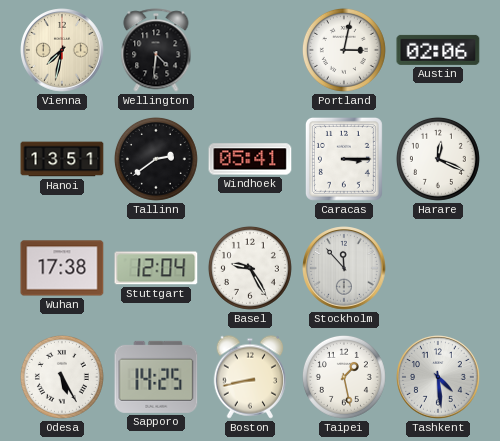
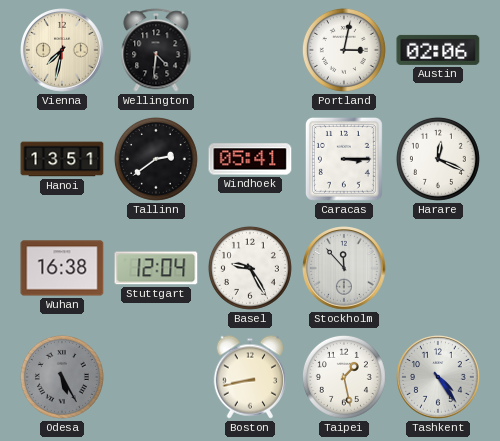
Wuhan: 17:38 -> 16:38
Odesa dial: white -> grey
Sapporo: 14:25 -> none
Tashkent: 4:29 -> 4:24
